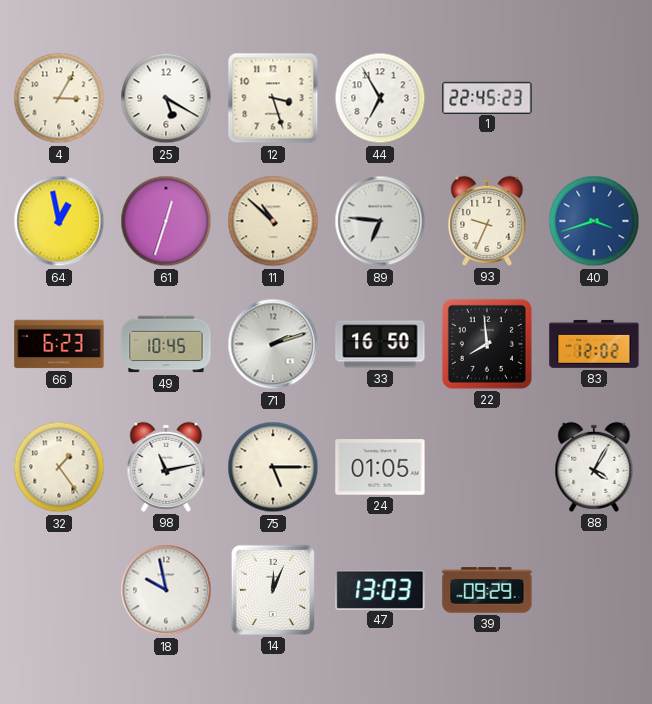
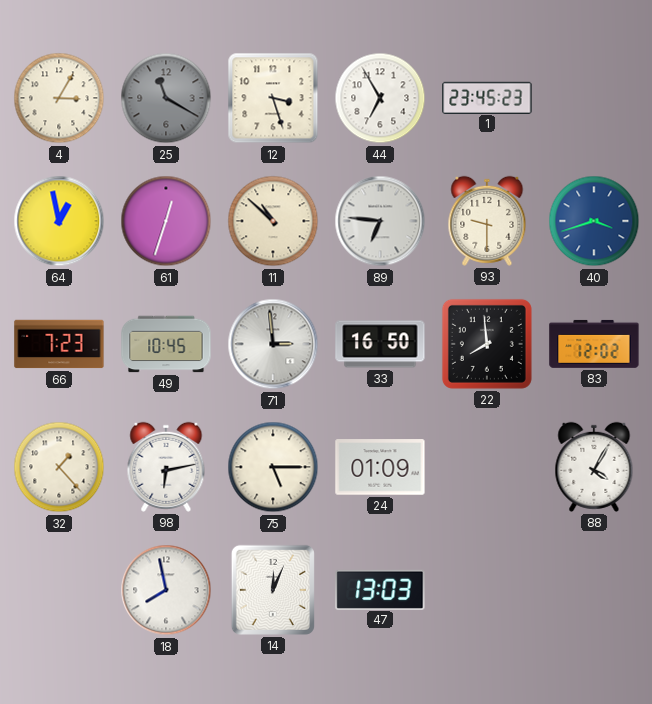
25: 5:20 -> 11:20
25 dial: white -> grey
1: 22:45 -> 23:45
93: 9:34 -> 9:30
66: 6:23 -> 7:23
71: 2:12 -> 2:59
32: 1:24 -> 1:23
98: 11:13 -> 6:13
24: 01:05 -> 01:09
18: 9:58 -> 7:58
39: 09:29 -> none
